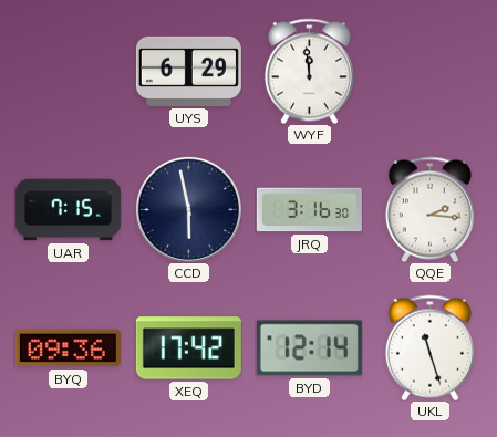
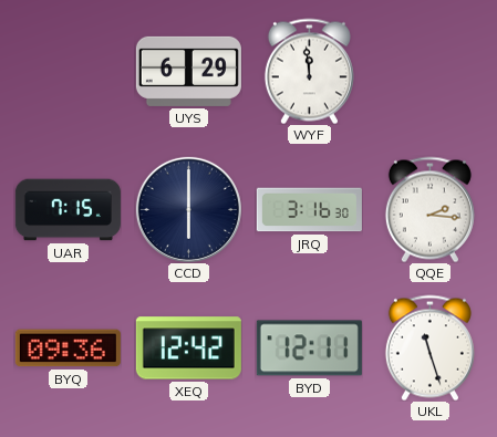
CCD: 5:58 -> 6:00
XEQ: 17:42 -> 12:42
BYD: 12:14 -> 12:11
